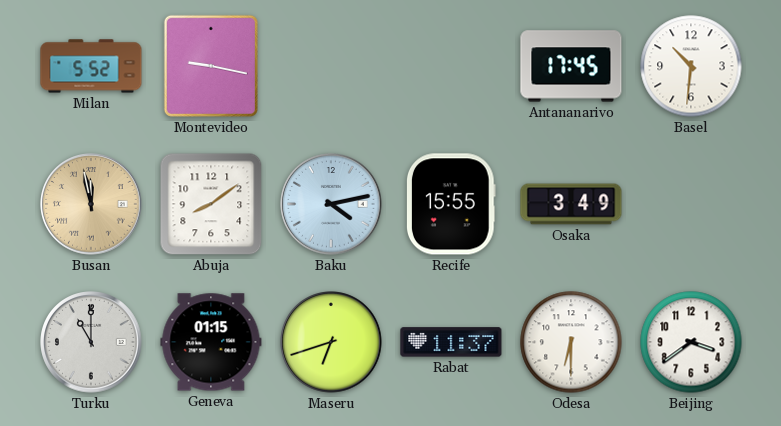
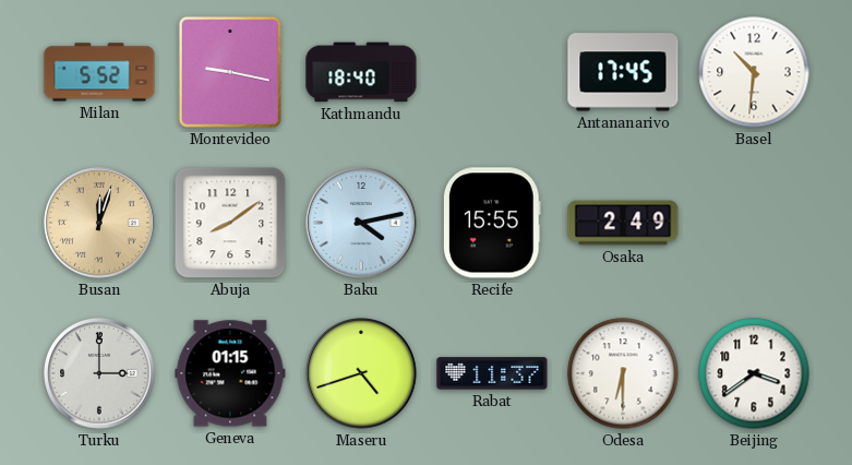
Kathmandu: none -> 18:40
Busan: 11:58 -> 12:03
Osaka: 3:49 -> 2:49
Turku: 11:00 -> 3:00
Maseru: 6:42 -> 4:42
